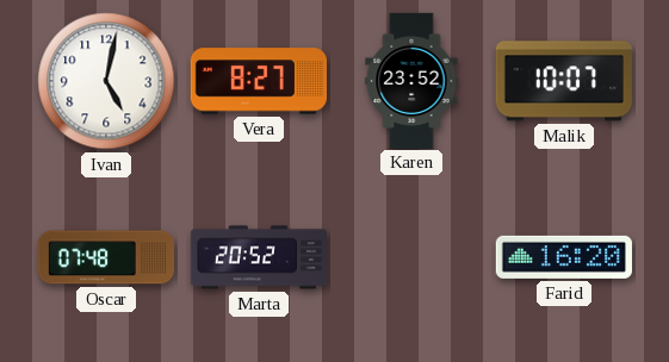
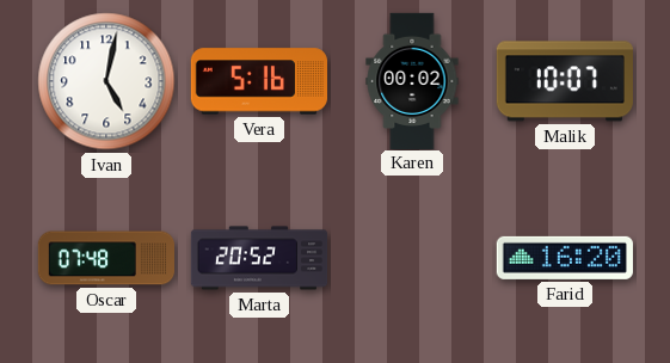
Vera: 8:27 -> 5:16
Karen: 23:52 -> 00:02
